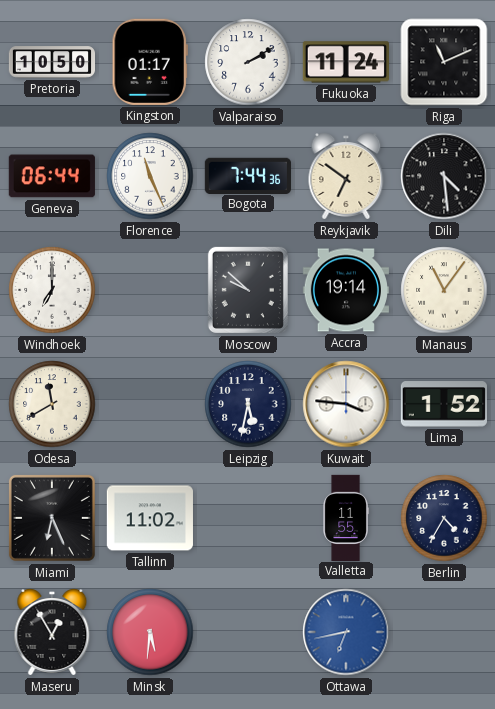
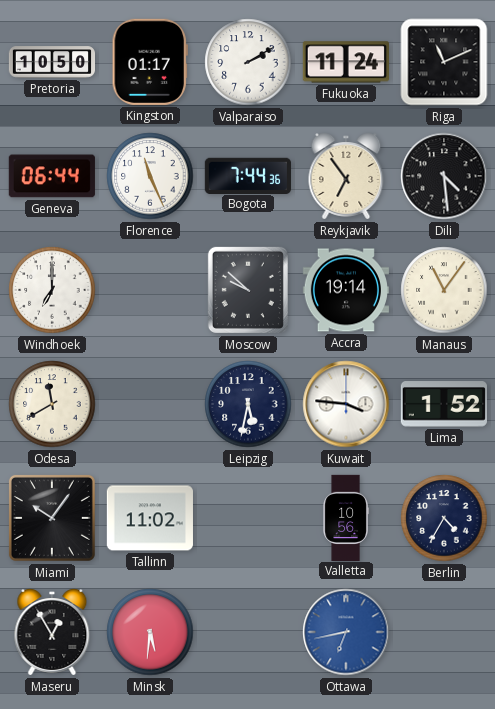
Reykjavik: 6:51 -> 6:54
Miami: 6:26 -> 10:06
Valletta: 11:55 -> 10:56
